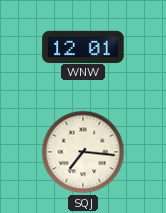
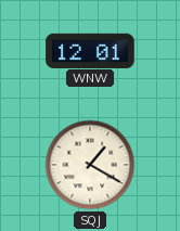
SQJ: 7:16 -> 1:20
